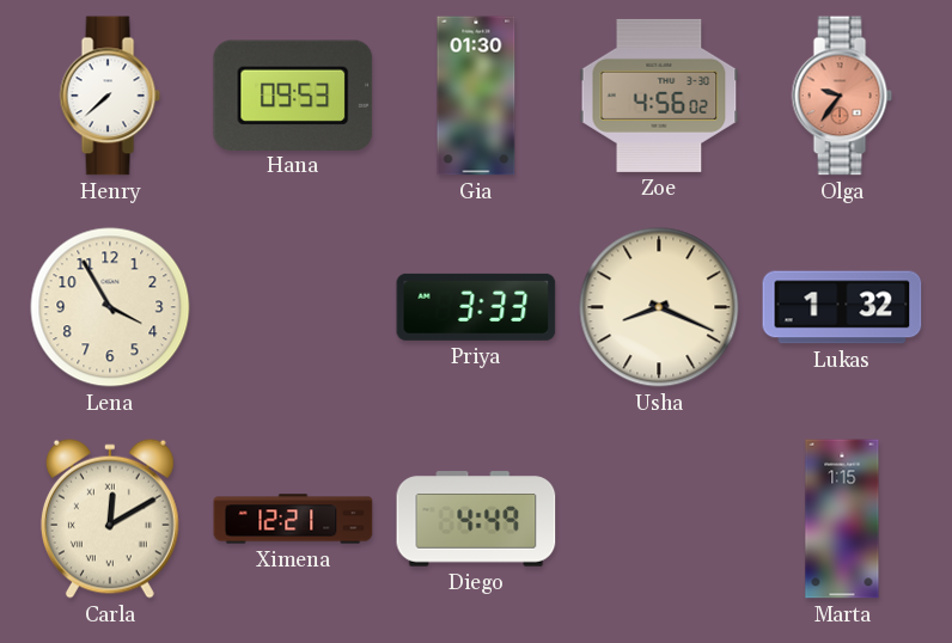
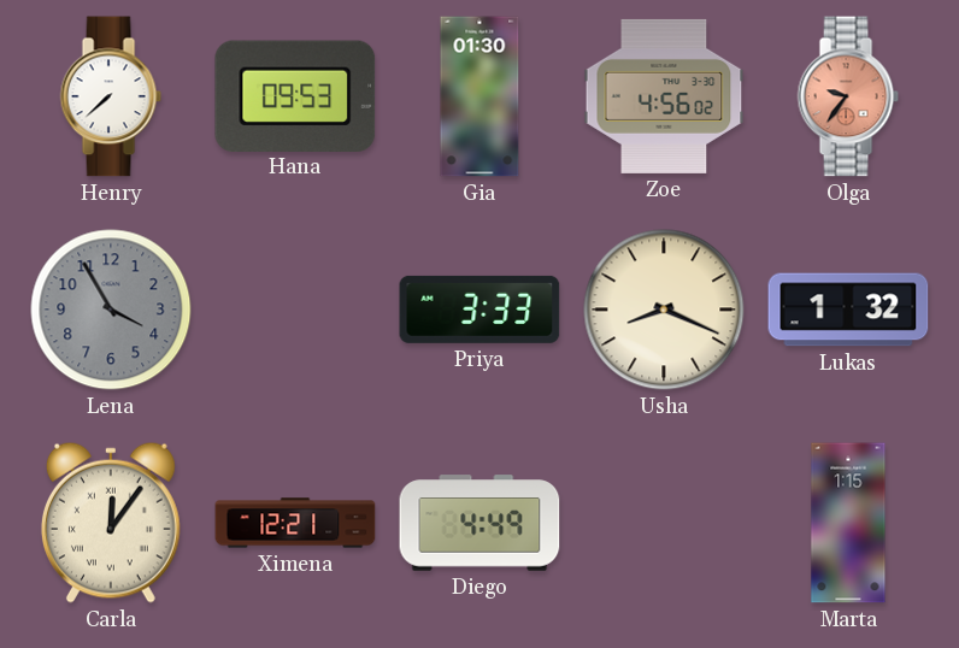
Lena dial: cream -> grey
Carla: 12:10 -> 12:06
